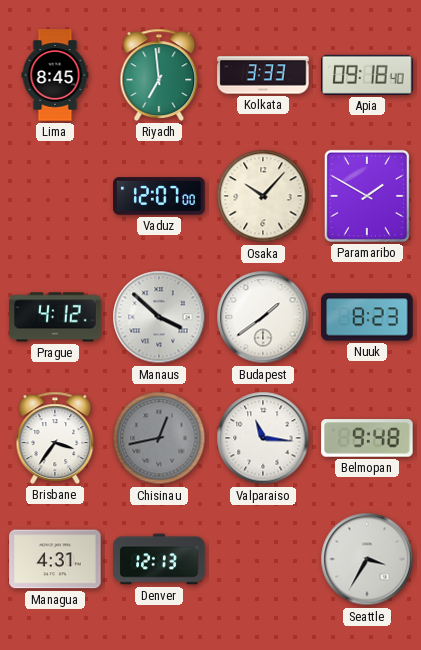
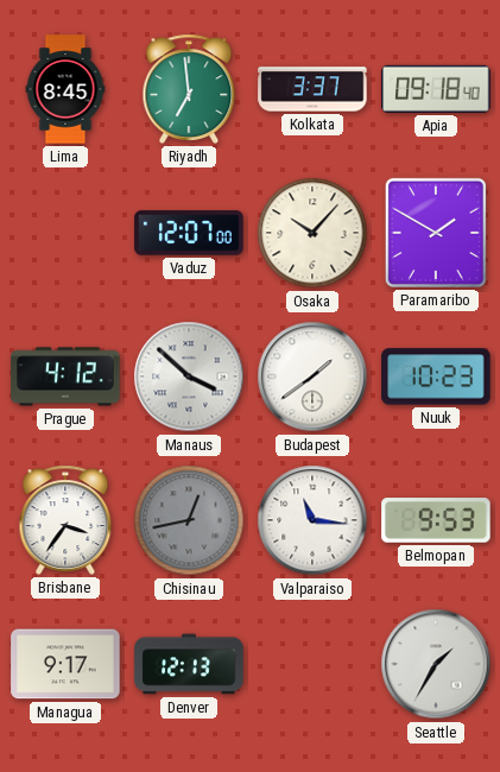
Kolkata: 3:33 -> 3:37
Nuuk: 8:23 -> 10:23
Belmopan: 9:48 -> 9:53
Managua: 4:31 -> 9:17
Seattle: 3:35 -> 1:35
